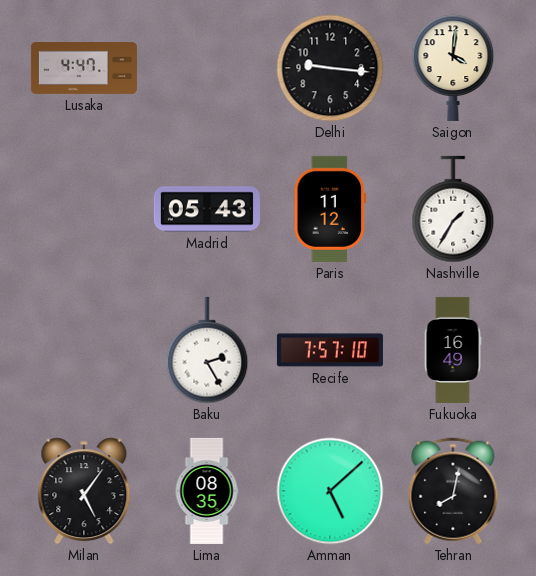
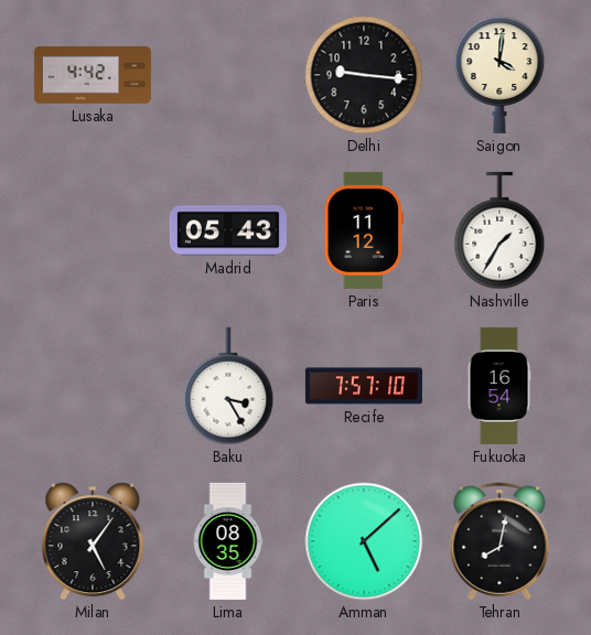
Lusaka: 4:47 -> 4:42
Baku: 2:25 -> 3:25
Fukuoka: 16:49 -> 16:54
